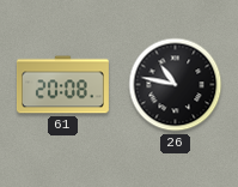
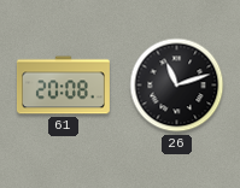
26: 10:47 -> 11:12
